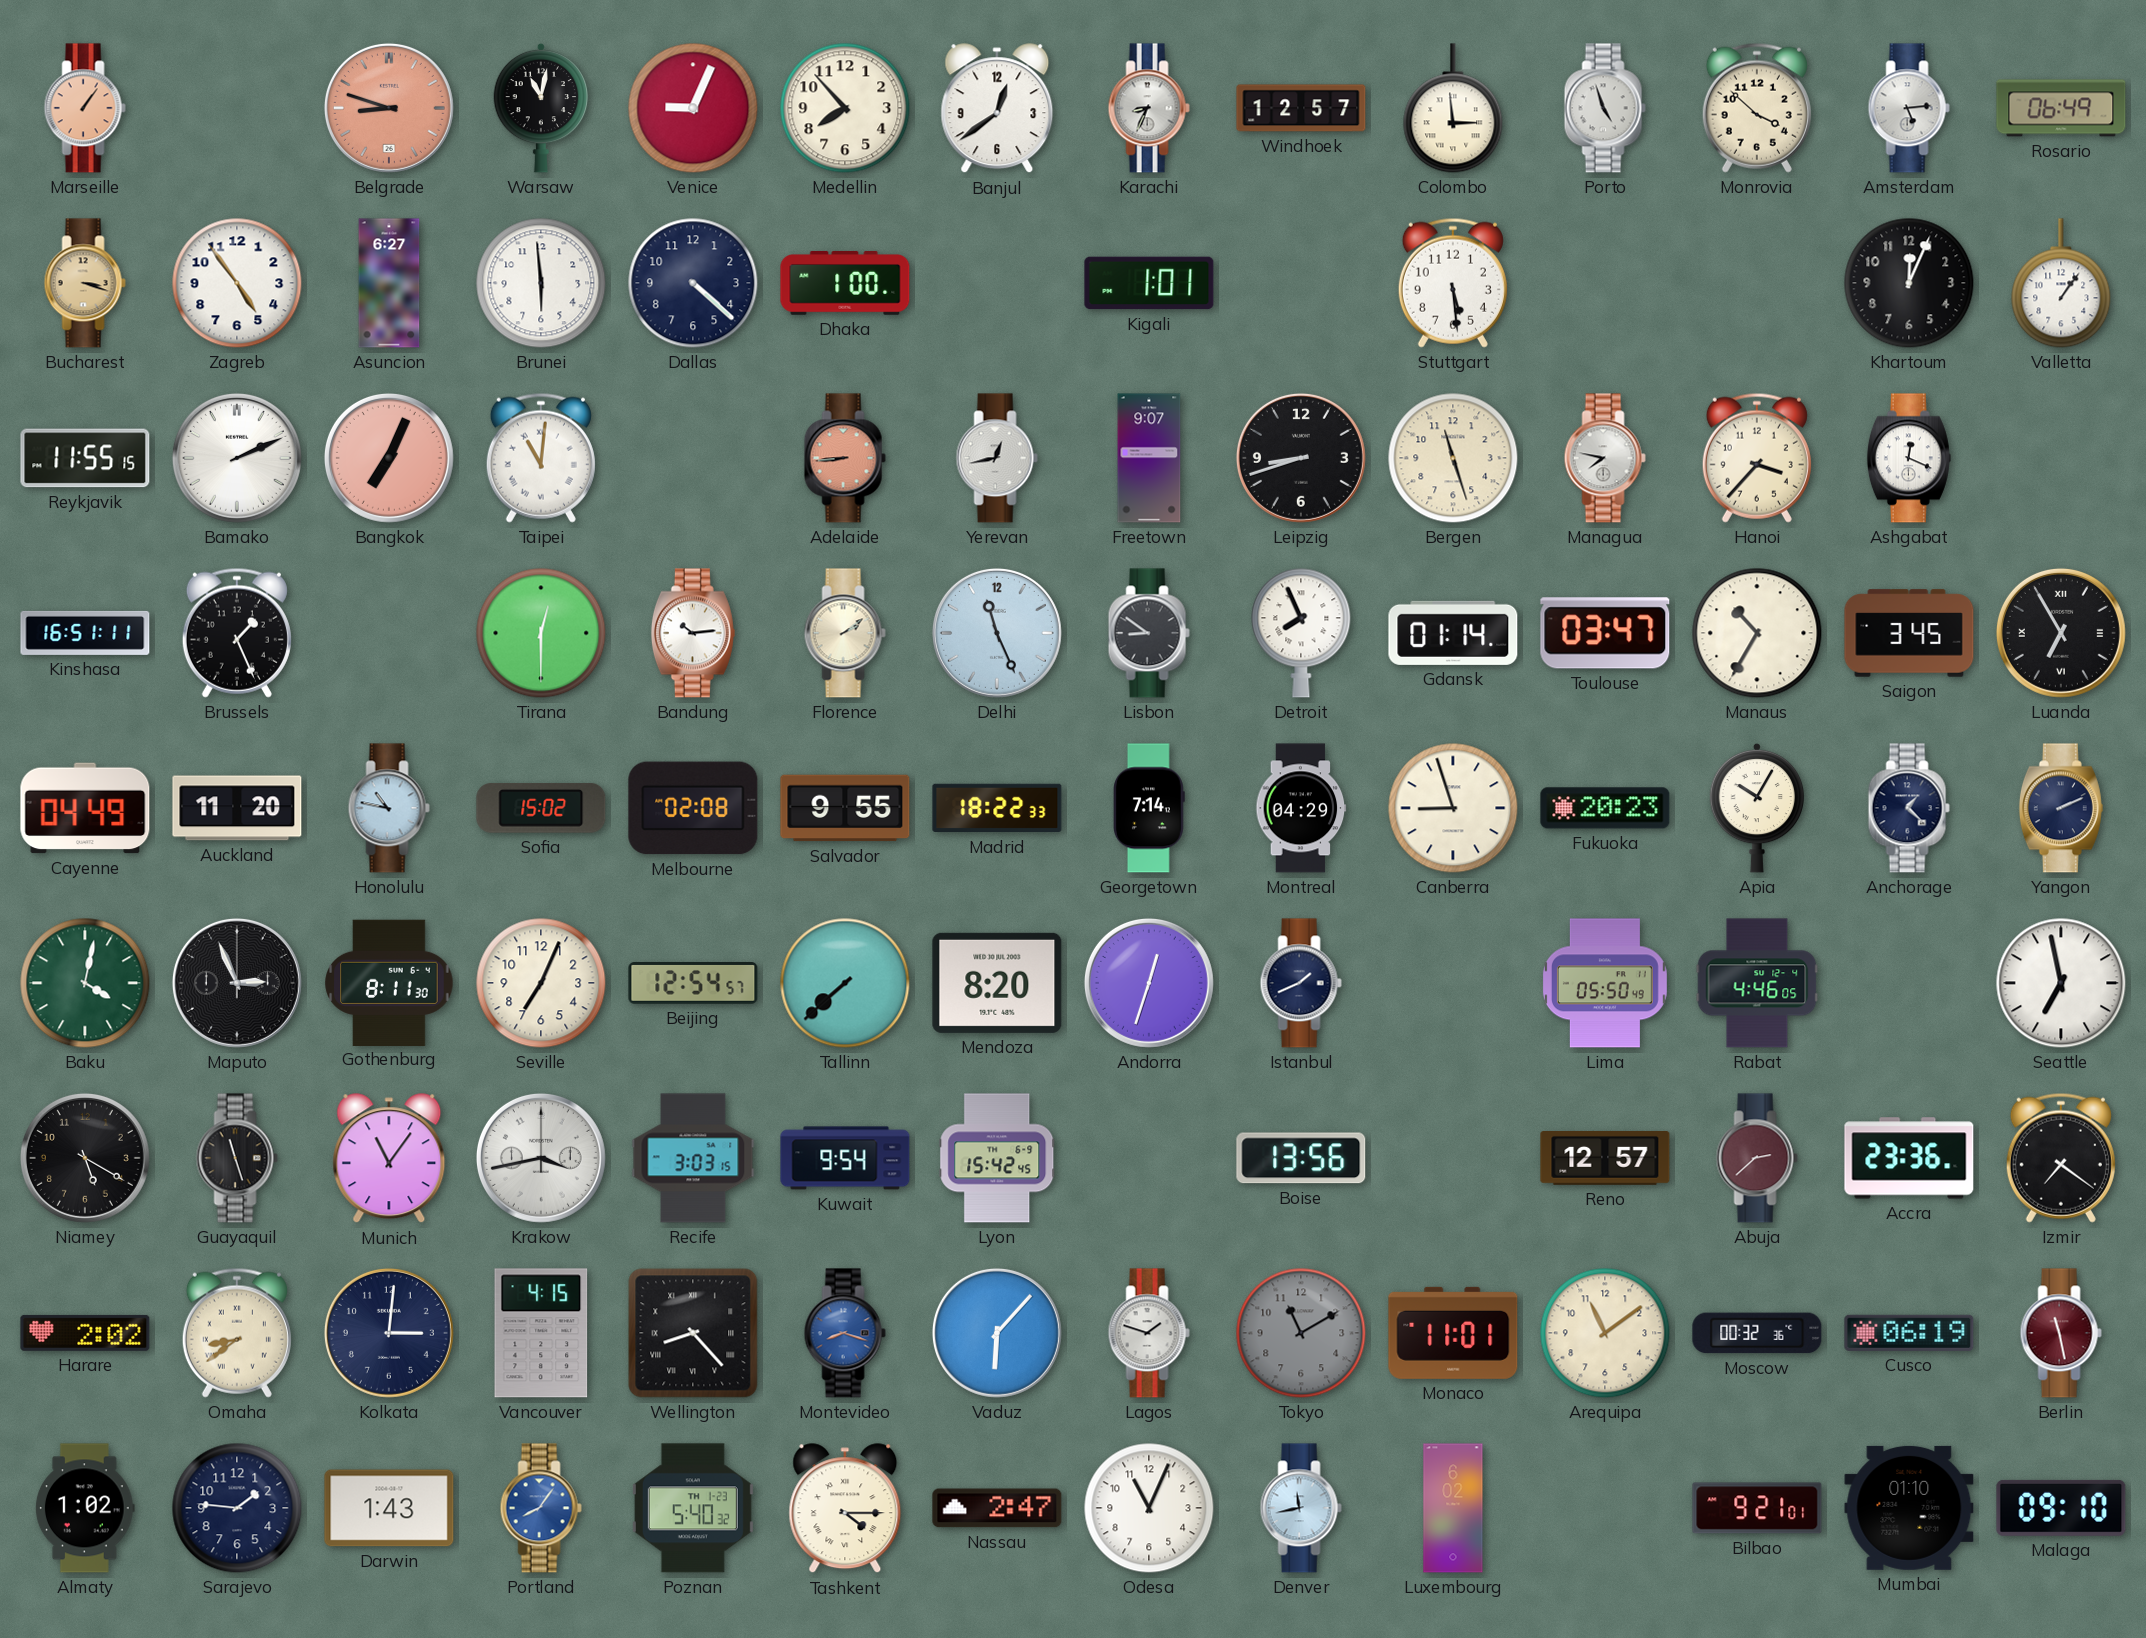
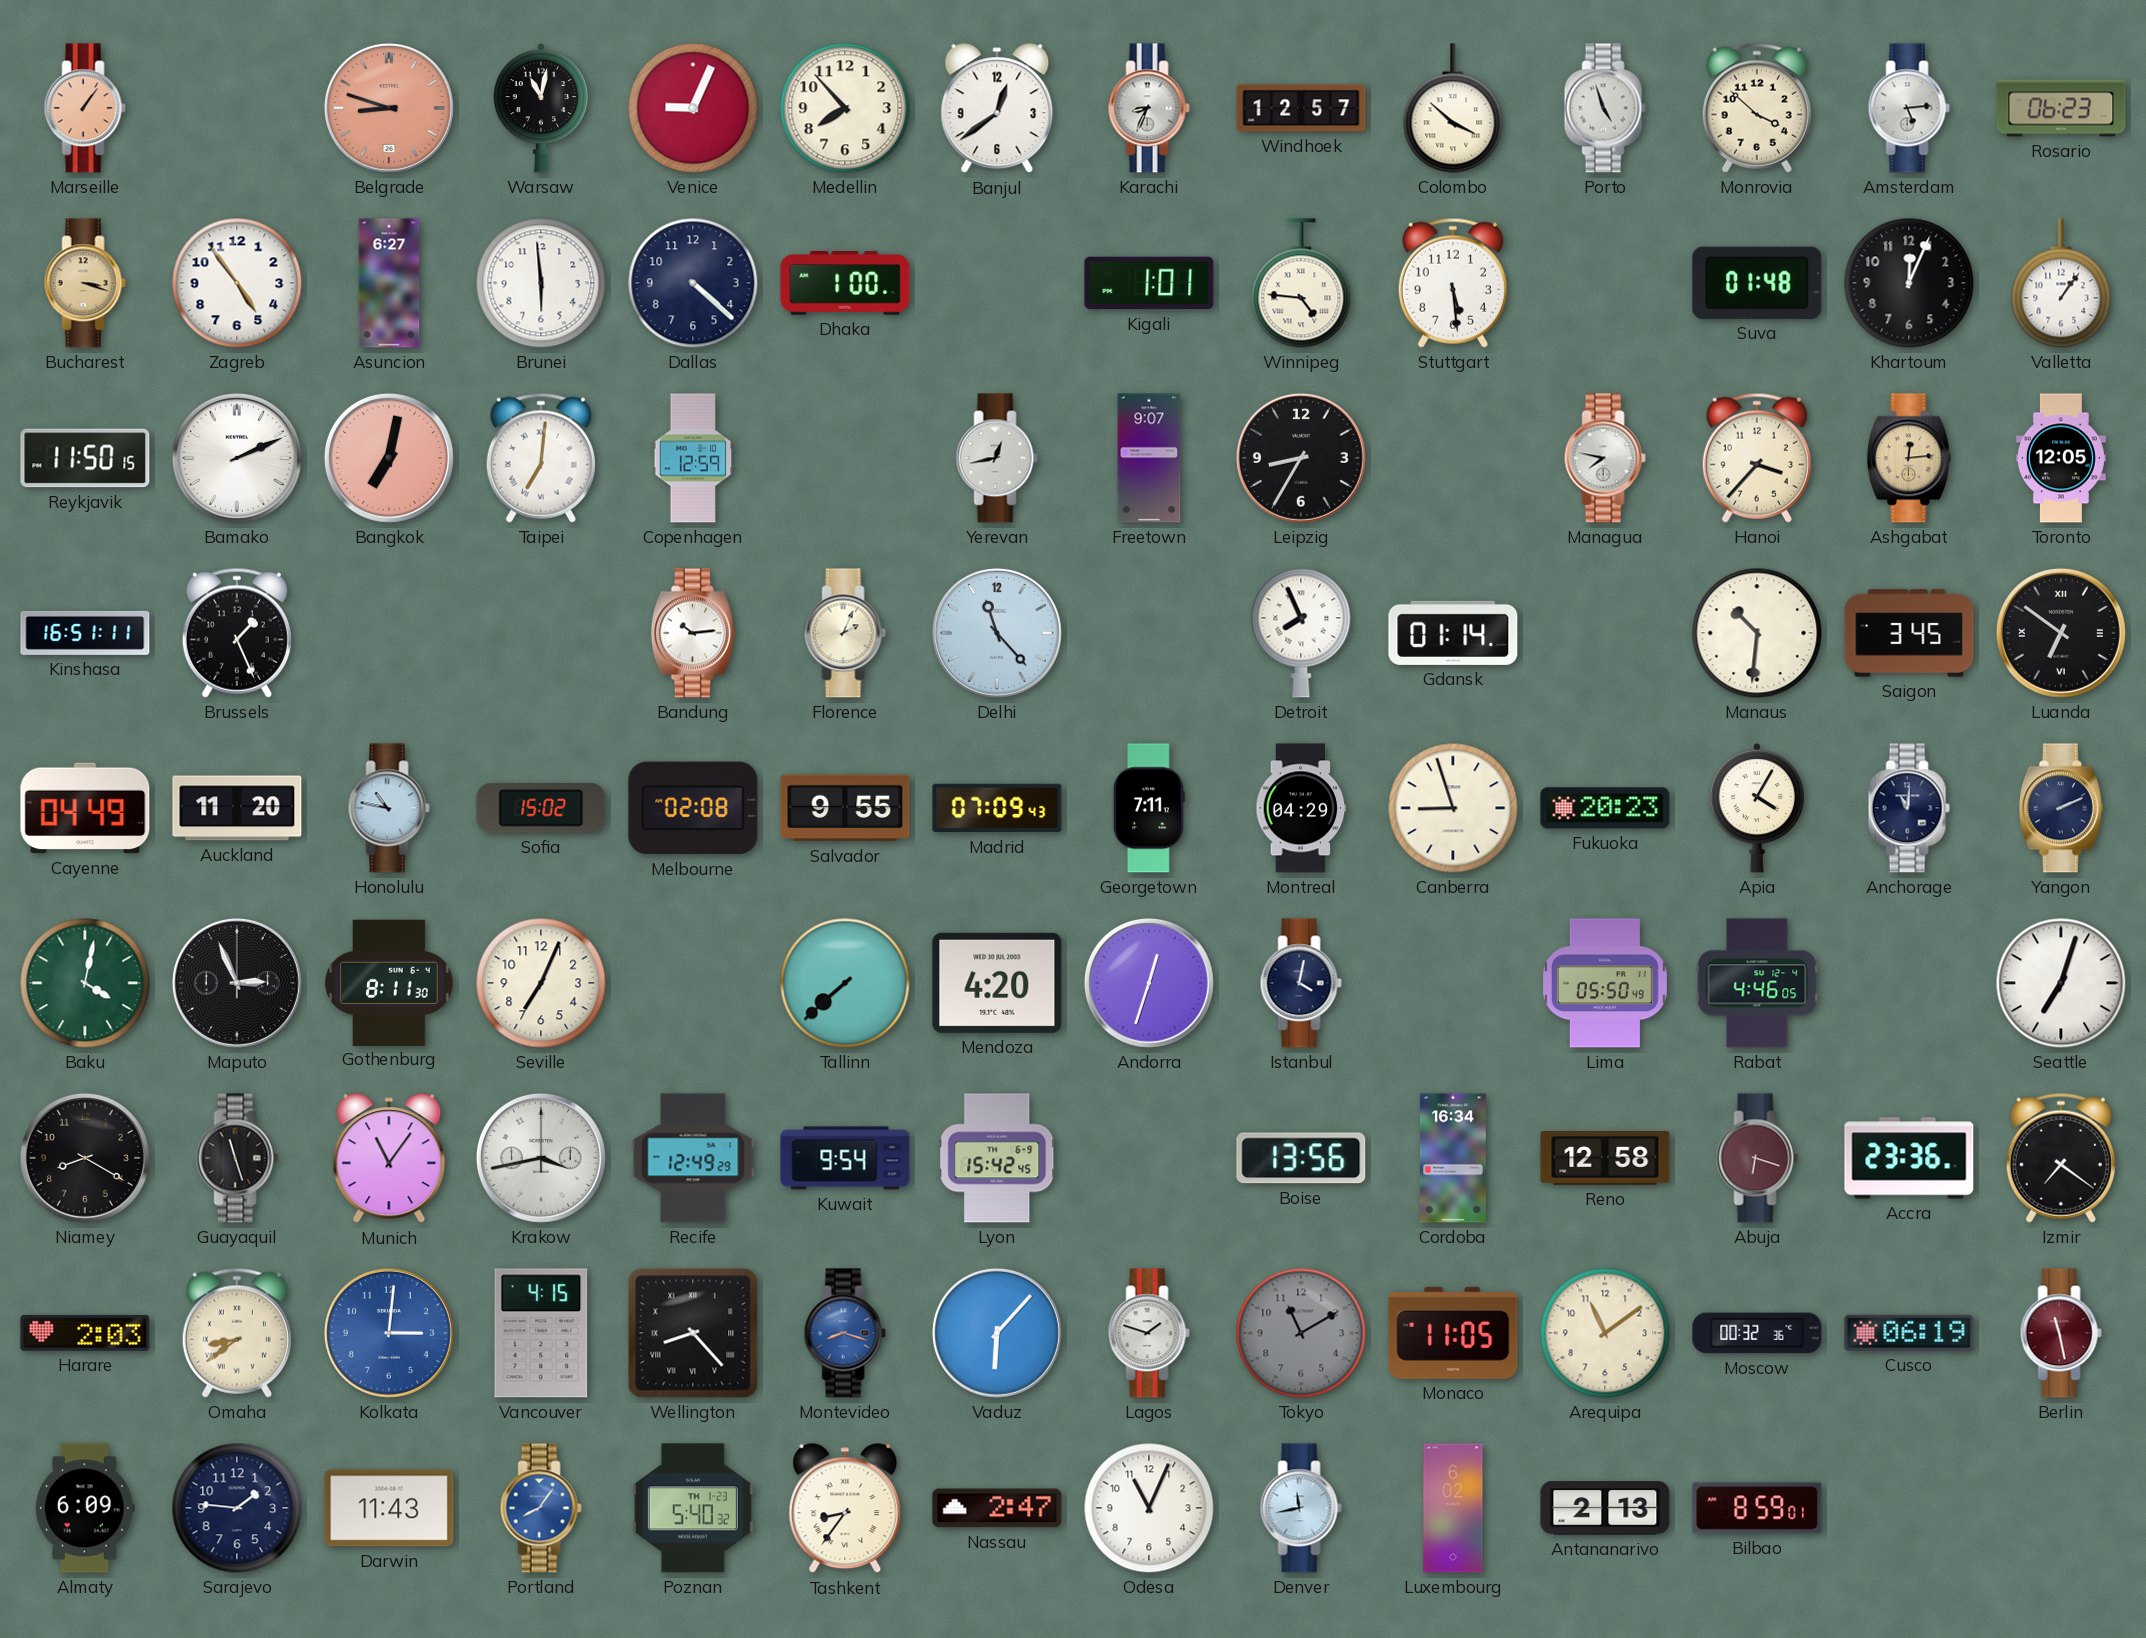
Colombo: 2:59 -> 3:52
Rosario: 06:49 -> 06:23
Winnipeg: none -> 4:46
Suva: none -> 01:48
Reykjavik: 11:55 -> 11:50
Bangkok: 7:04 -> 7:02
Taipei: 11:01 -> 7:01
Copenhagen: none -> 12:59
Adelaide: 8:44 -> none
Leipzig: 8:42 -> 8:35
Bergen: 11:27 -> none
Ashgabat: 12:19 -> 12:14
Ashgabat dial: white -> champagne
Toronto: none -> 12:05
Tirana: 12:30 -> none
Florence: 2:09 -> 2:04
Delhi: 11:26 -> 11:23
Lisbon: 8:51 -> none
Toulouse: 03:47 -> none
Manaus: 10:35 -> 10:31
Luanda: 6:55 -> 6:51
Madrid: 18:22 -> 07:09
Georgetown: 7:14 -> 7:11
Apia: 10:05 -> 4:05
Anchorage: 1:22 -> 11:01
Beijing: 12:54 -> none
Mendoza: 8:20 -> 4:20
Istanbul: 1:41 -> 4:02
Seattle: 6:58 -> 7:03
Niamey: 5:20 -> 8:20
Recife: 3:03 -> 12:49
Cordoba: none -> 16:34
Reno: 12:57 -> 12:58
Abuja: 2:38 -> 6:18
Harare: 2:02 -> 2:03
Kolkata dial: navy -> blue
Monaco: 11:01 -> 11:05
Almaty: 1:02 -> 6:09
Darwin: 1:43 -> 11:43
Tashkent: 4:15 -> 8:36
Antananarivo: none -> 2:13
Bilbao: 9:21 -> 8:59
Mumbai: 01:10 -> none
Malaga: 09:10 -> none
